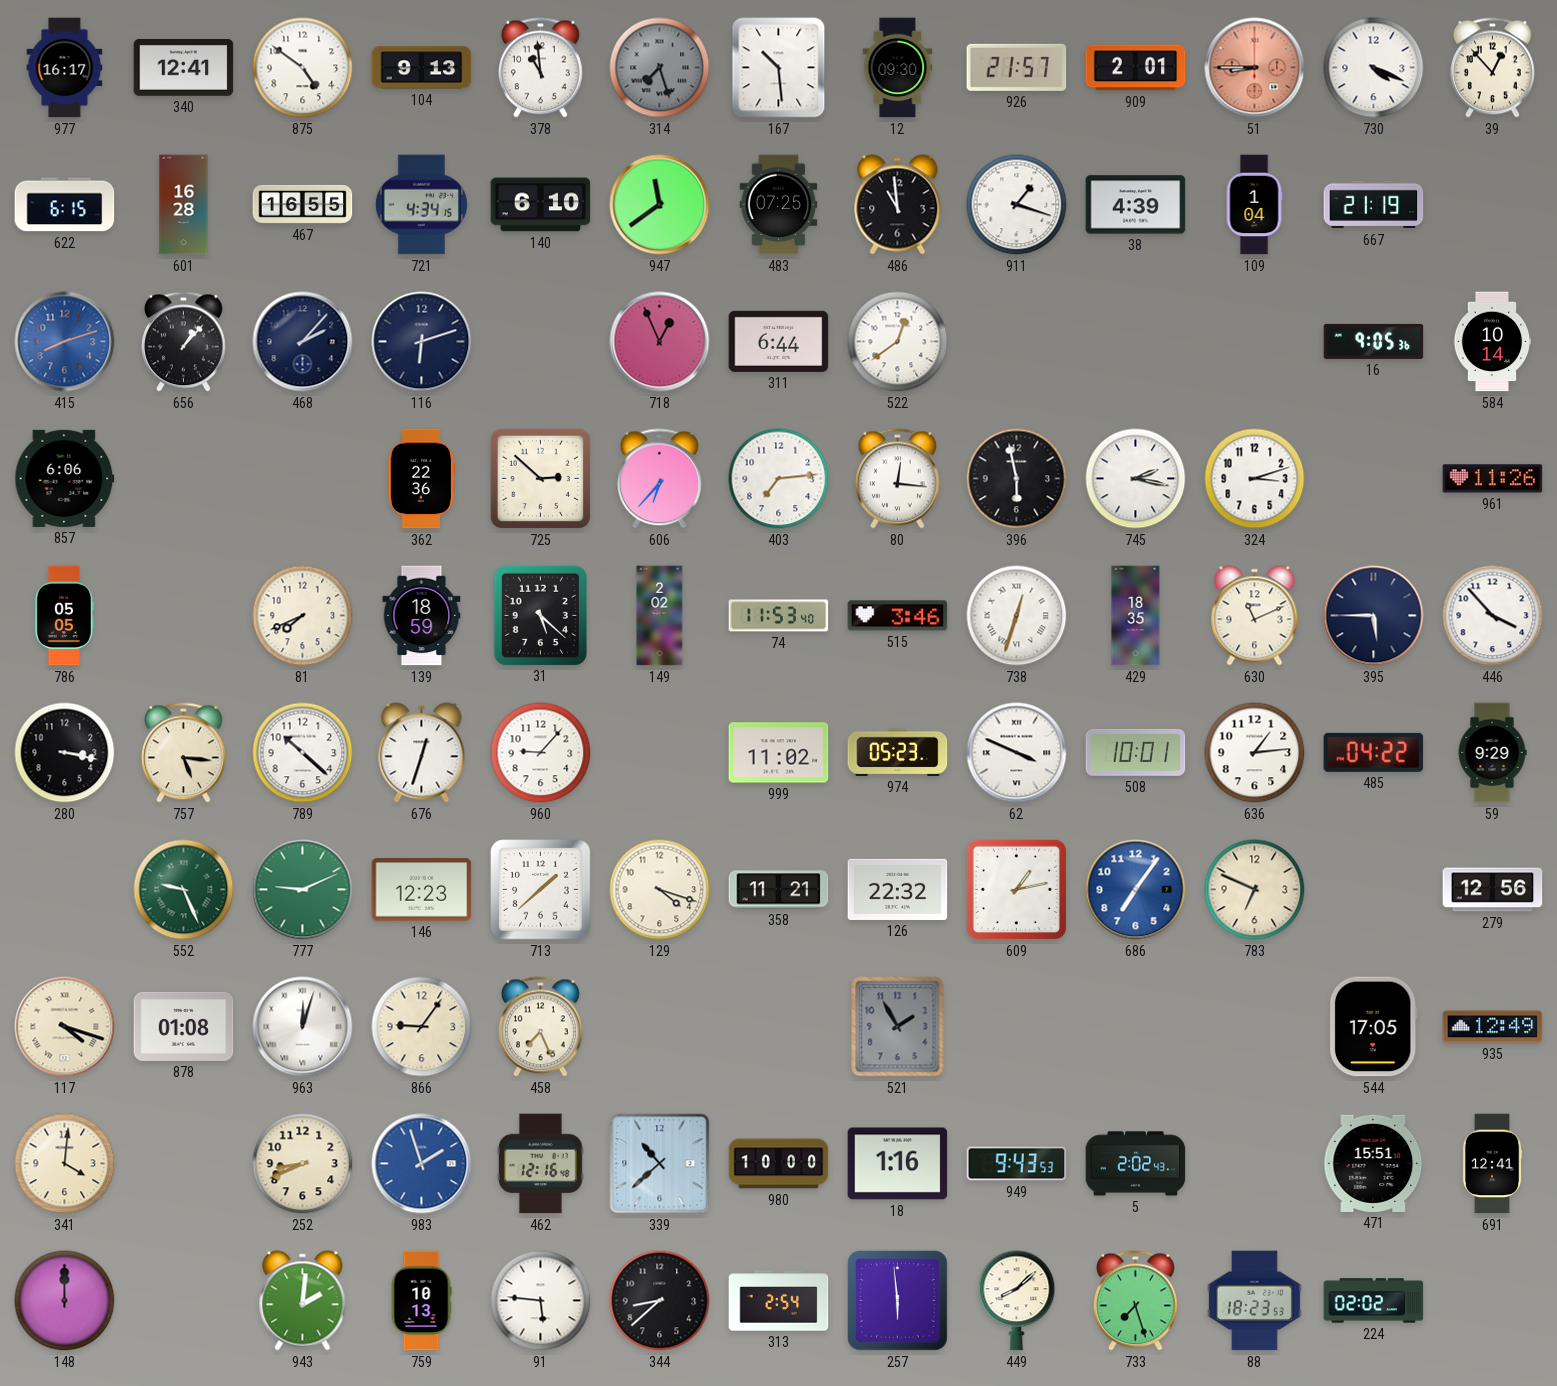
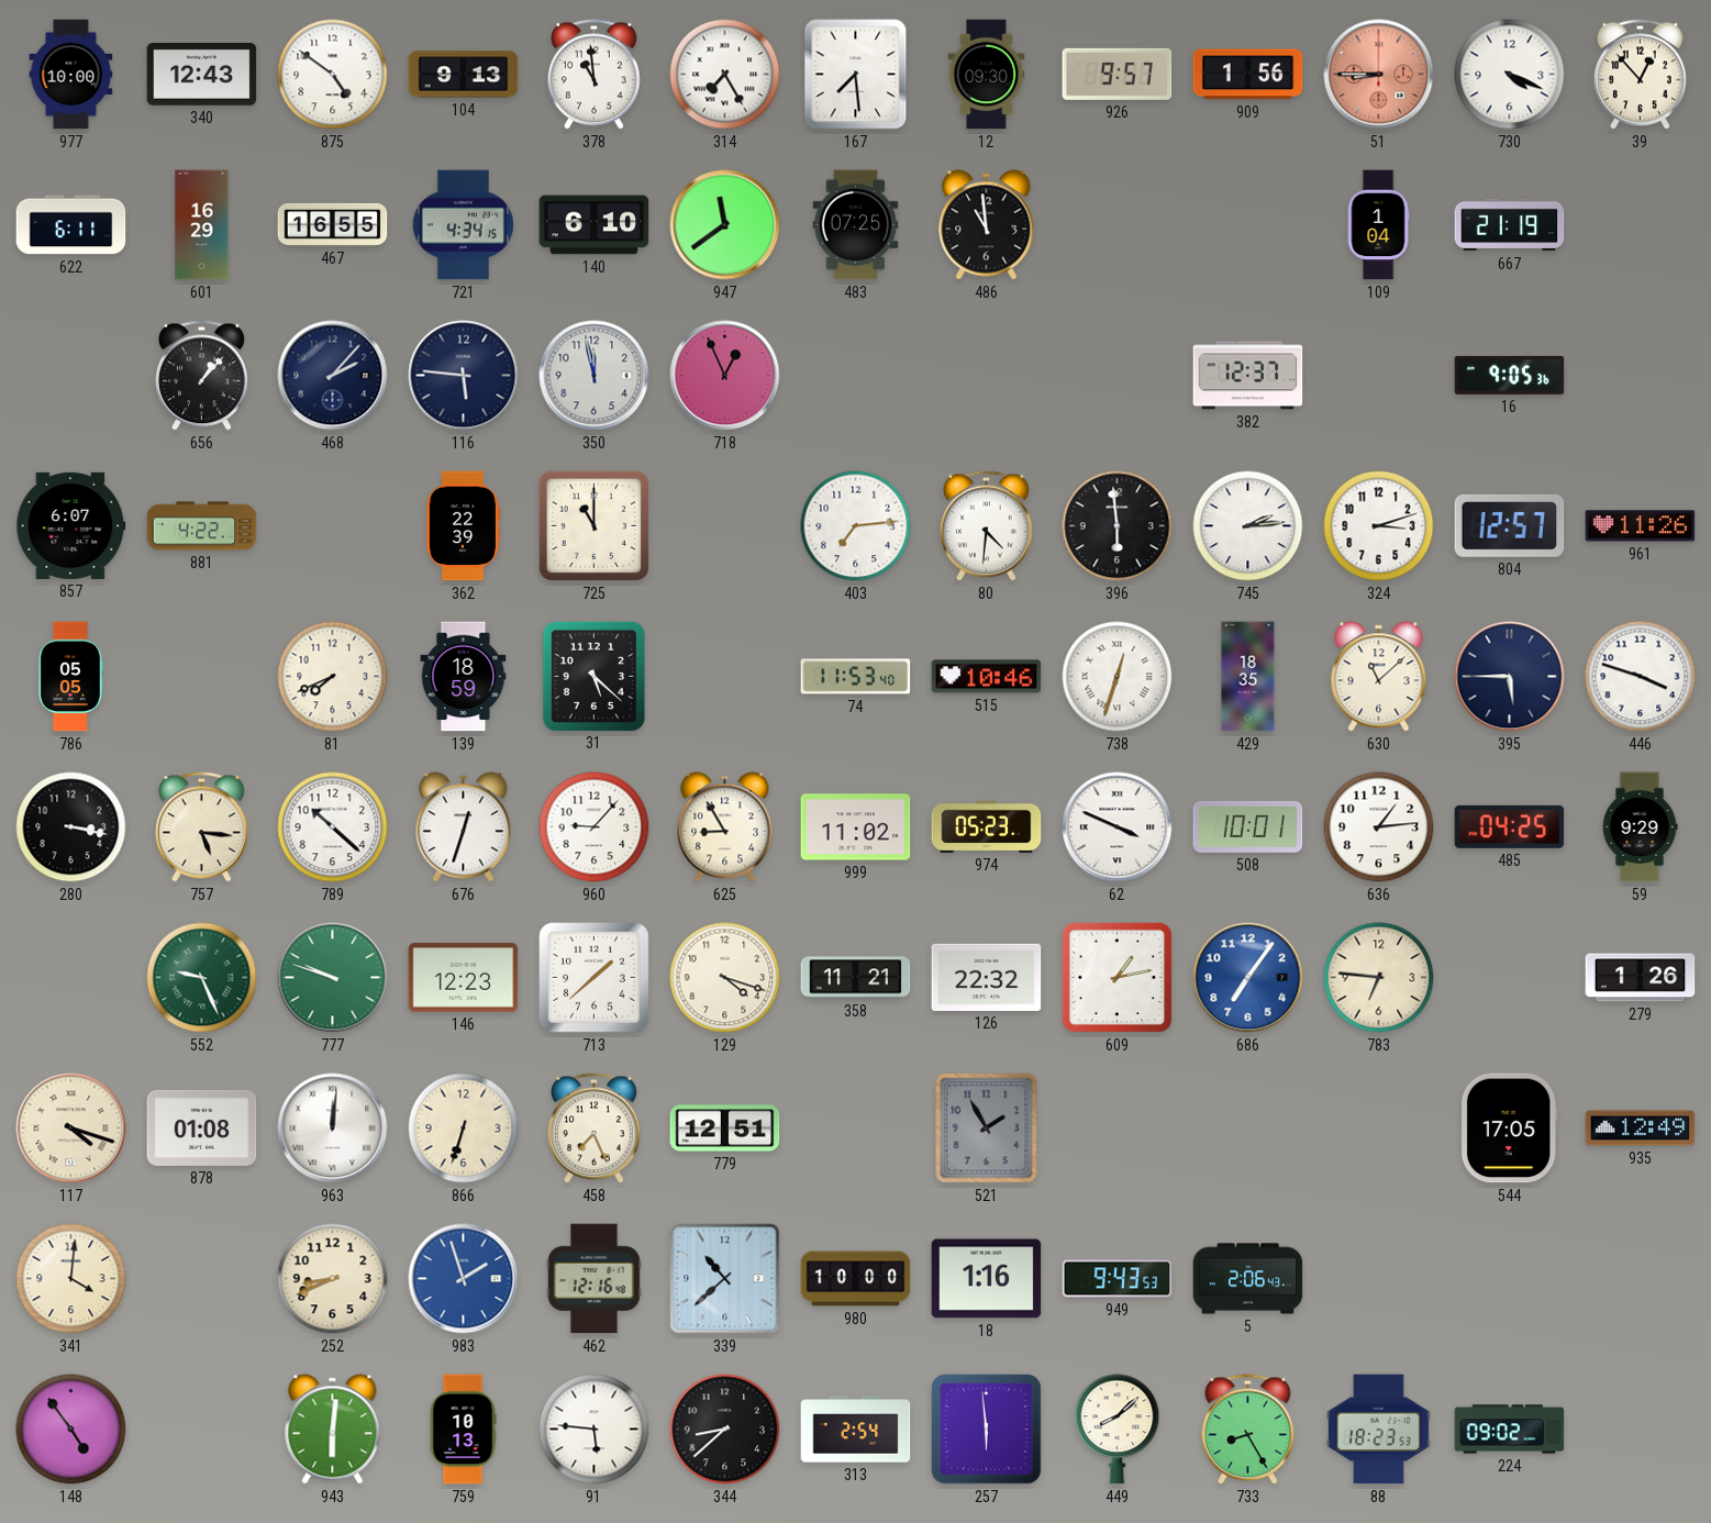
977: 16:17 -> 10:00
340: 12:41 -> 12:43
314: 7:27 -> 7:25
314 dial: grey -> white
167: 10:29 -> 7:29
926: 21:57 -> 9:57
909: 2:01 -> 1:56
622: 6:15 -> 6:11
601: 16:28 -> 16:29
911: 1:18 -> none
38: 4:39 -> none
415: 8:12 -> none
116: 6:12 -> 5:46
350: none -> 11:58
311: 6:44 -> none
522: 12:39 -> none
382: none -> 12:37
584: 10:14 -> none
857: 6:06 -> 6:07
881: none -> 4:22
362: 22:36 -> 22:39
725: 2:52 -> 11:00
606: 6:37 -> none
80: 12:16 -> 4:31
396: 5:58 -> 5:59
745: 2:17 -> 2:14
804: none -> 12:57
149: 2:02 -> none
515: 3:46 -> 10:46
630: 11:11 -> 11:08
446: 3:53 -> 3:48
625: none -> 8:55
485: 04:22 -> 04:25
777: 9:11 -> 9:48
783: 6:49 -> 6:46
279: 12:56 -> 1:26
963: 12:03 -> 12:01
866: 9:06 -> 6:33
779: none -> 12:51
5: 2:02 -> 2:06
471: 15:51 -> none
691: 12:41 -> none
148: 12:00 -> 4:54
943: 2:01 -> 6:01
733: 7:27 -> 8:25
224: 02:02 -> 09:02
